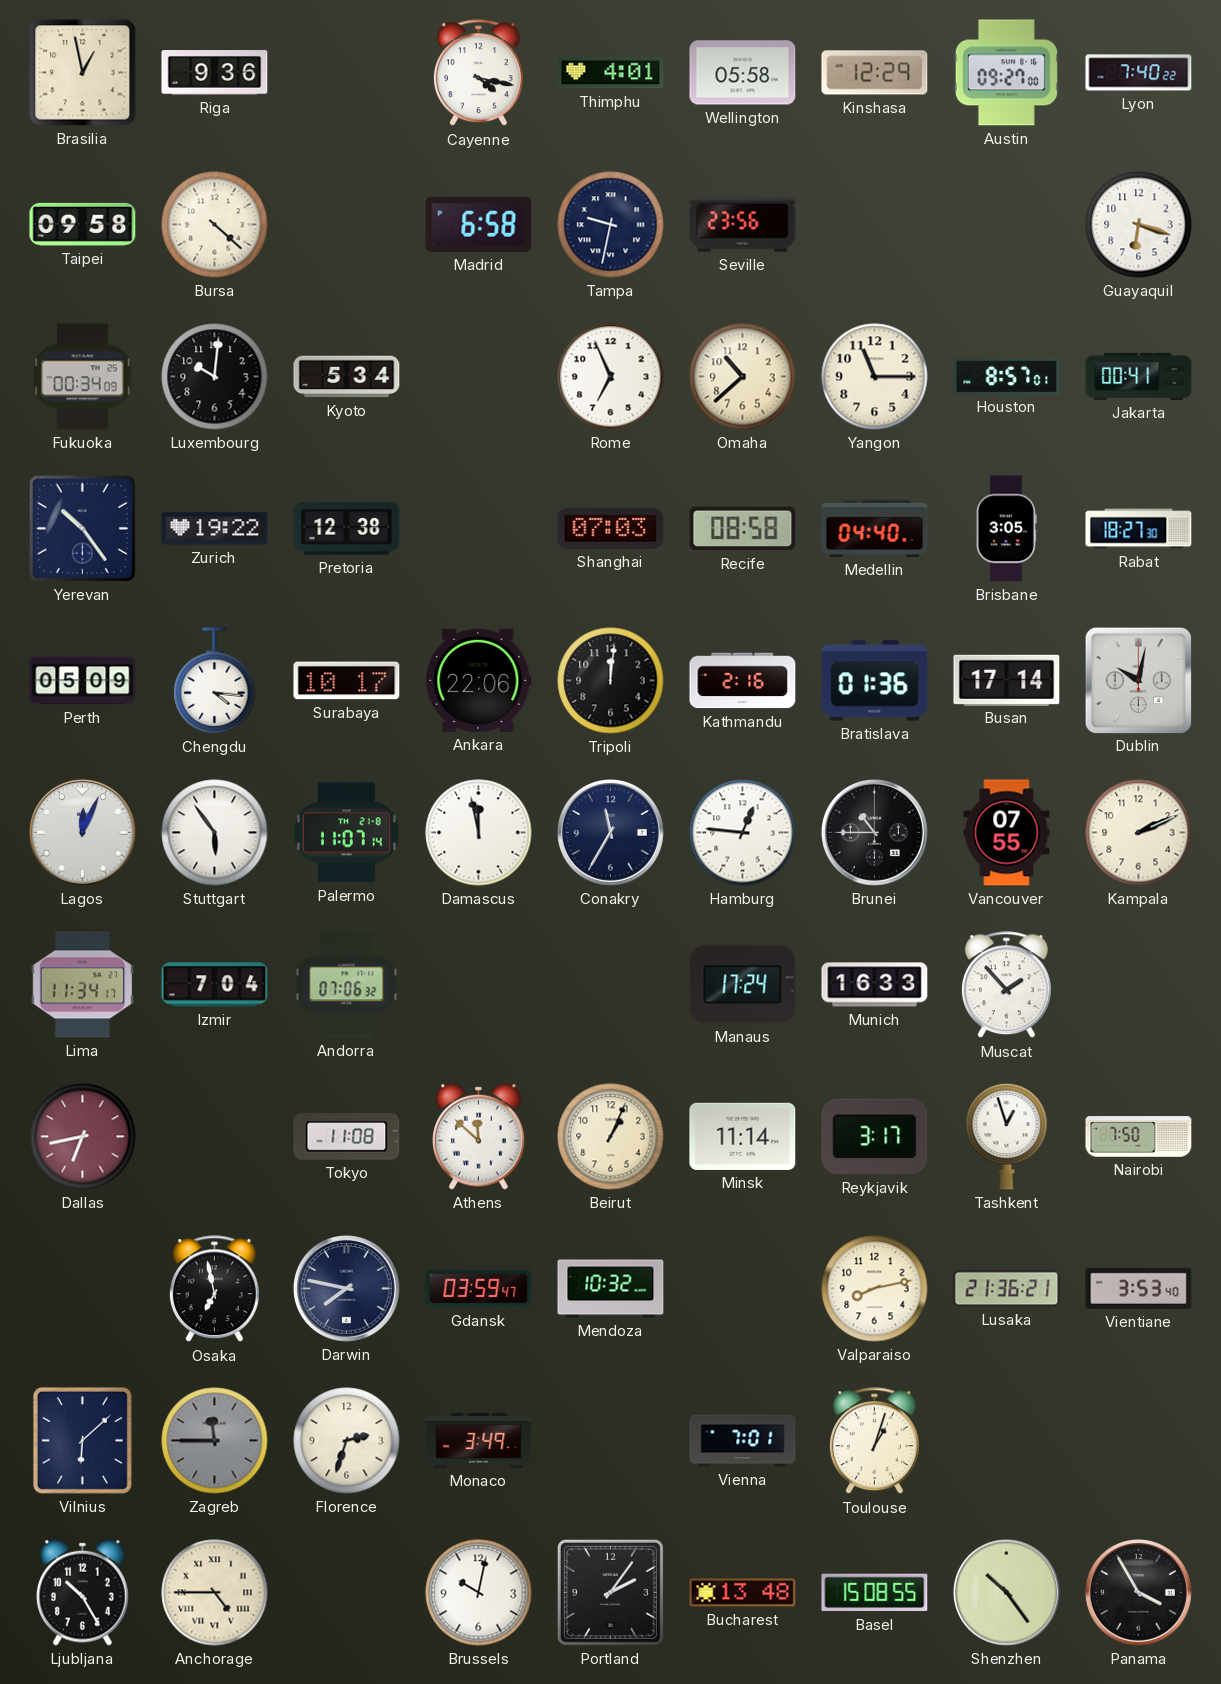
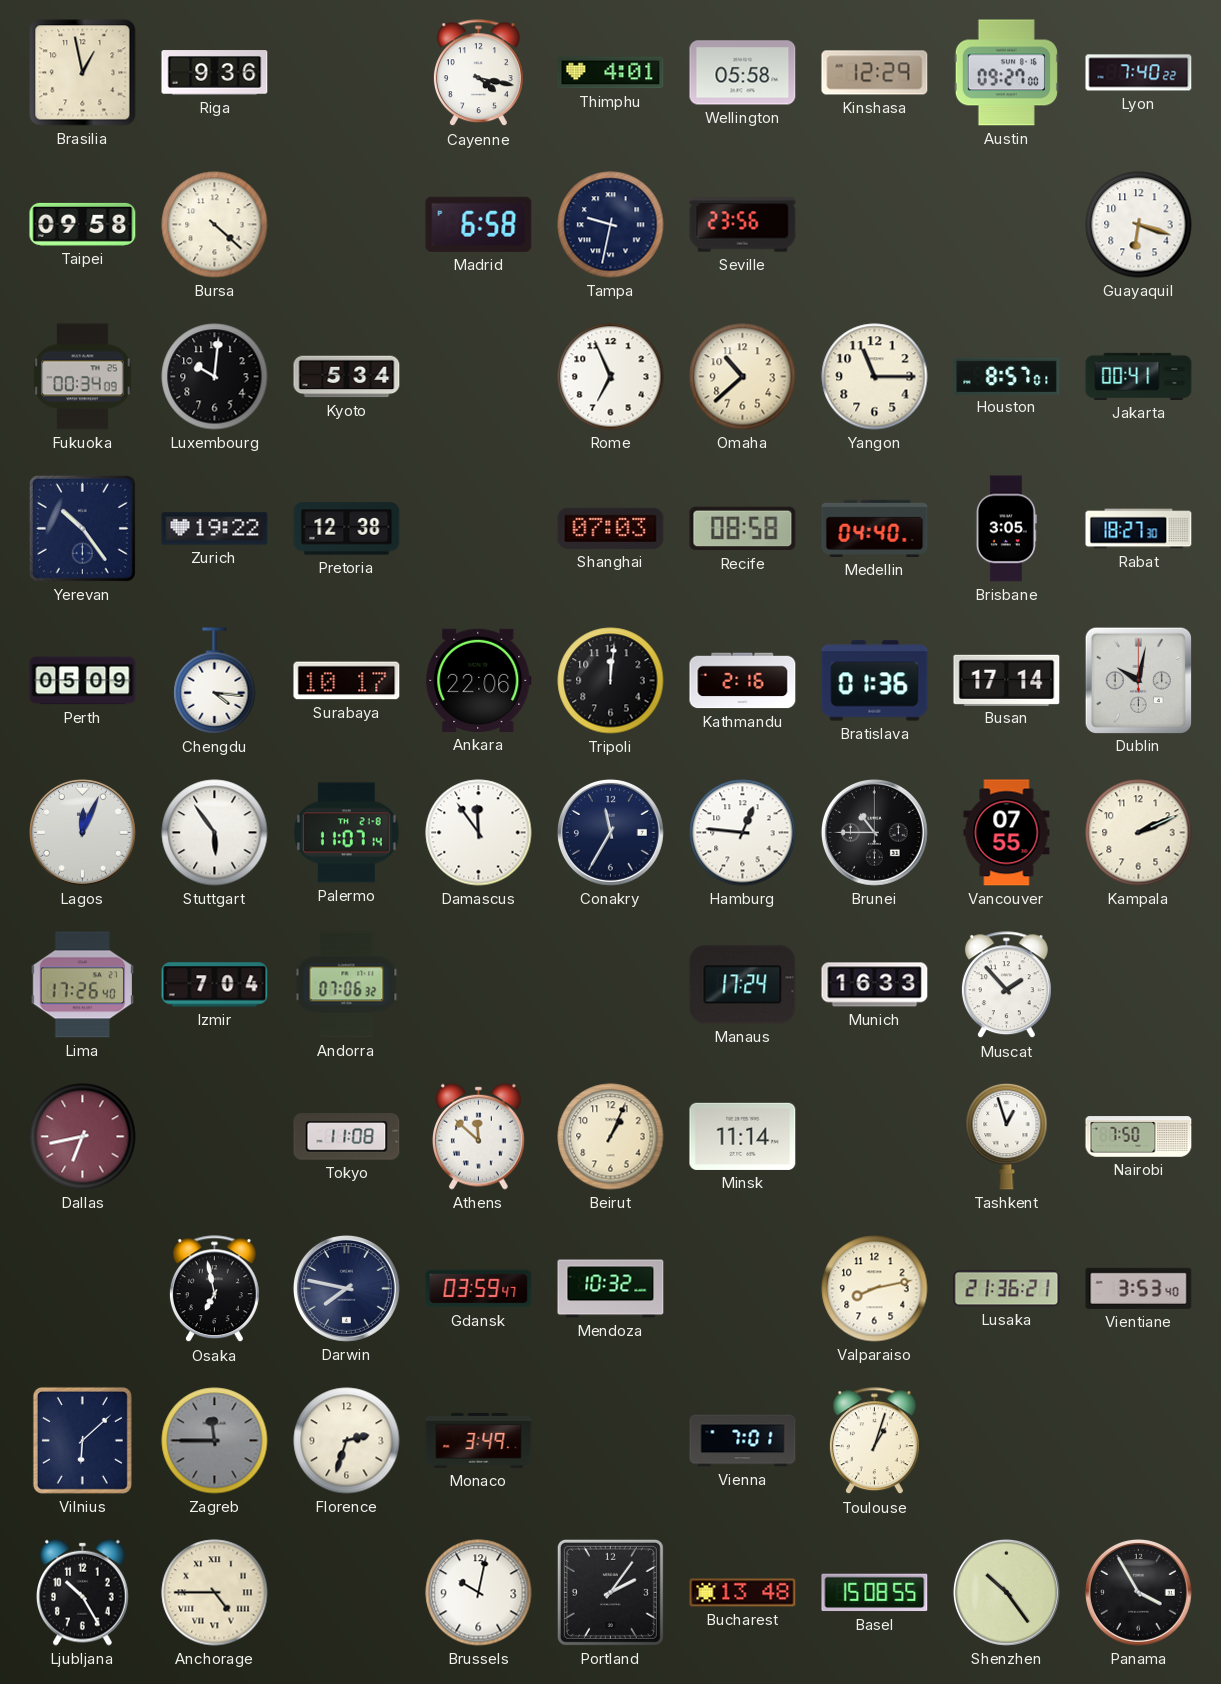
Damascus: 11:58 -> 11:54
Lima: 11:34 -> 17:26
Reykjavik: 3:17 -> none
